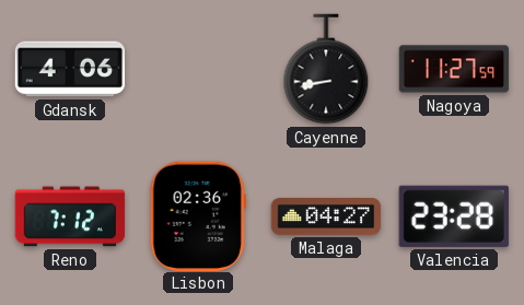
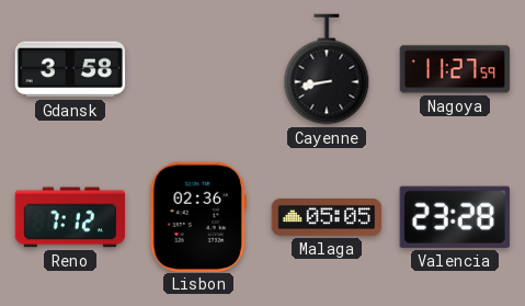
Gdansk: 4:06 -> 3:58
Malaga: 04:27 -> 05:05
